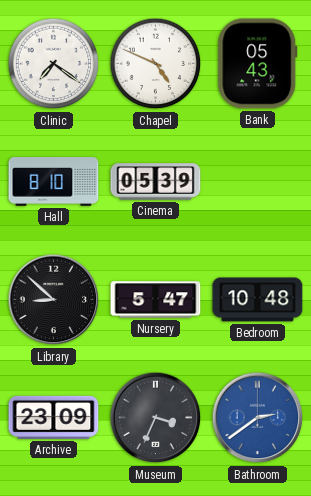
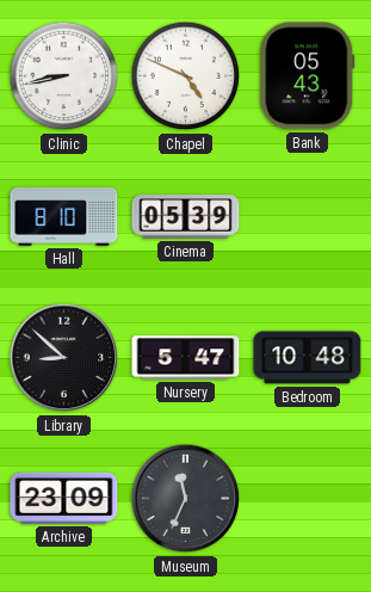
Clinic: 7:21 -> 8:43
Museum: 3:34 -> 11:34
Bathroom: 2:39 -> none
